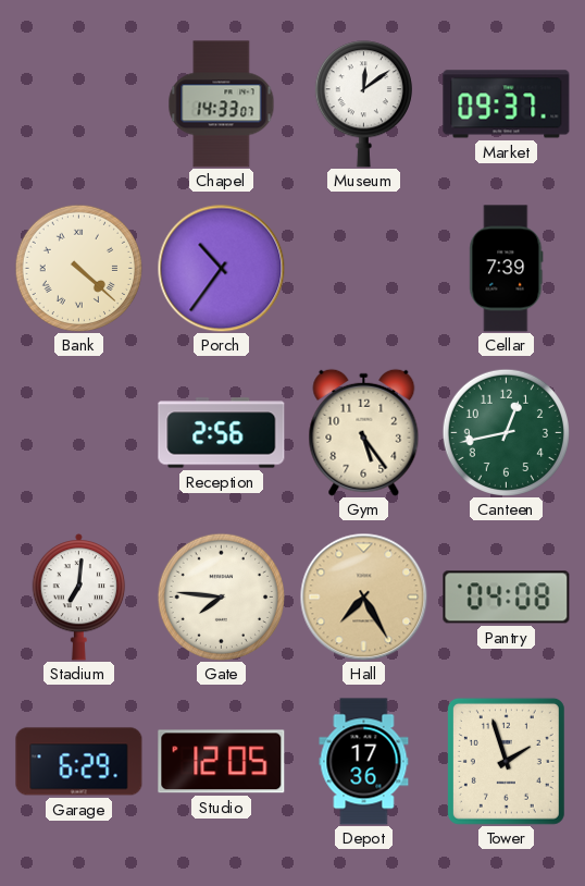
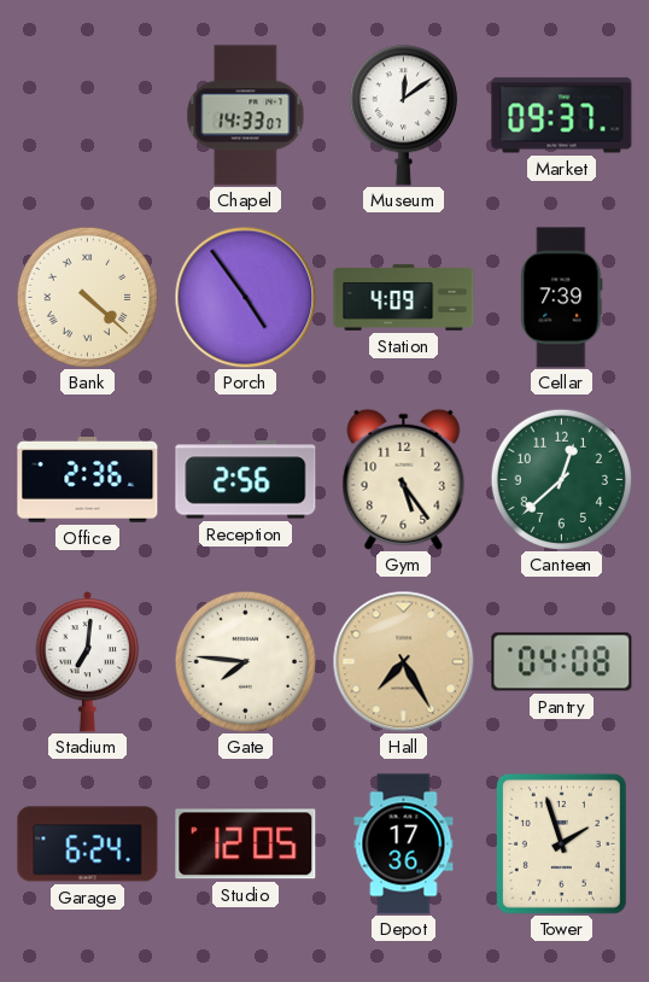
Porch: 10:36 -> 4:54
Station: none -> 4:09
Office: none -> 2:36
Canteen: 12:43 -> 12:38
Garage: 6:29 -> 6:24
